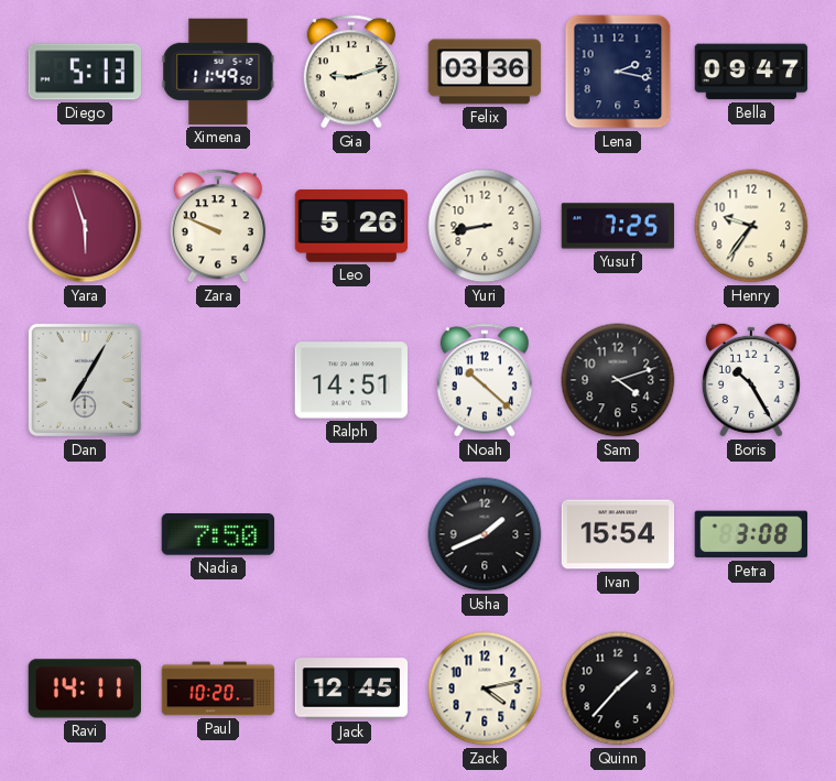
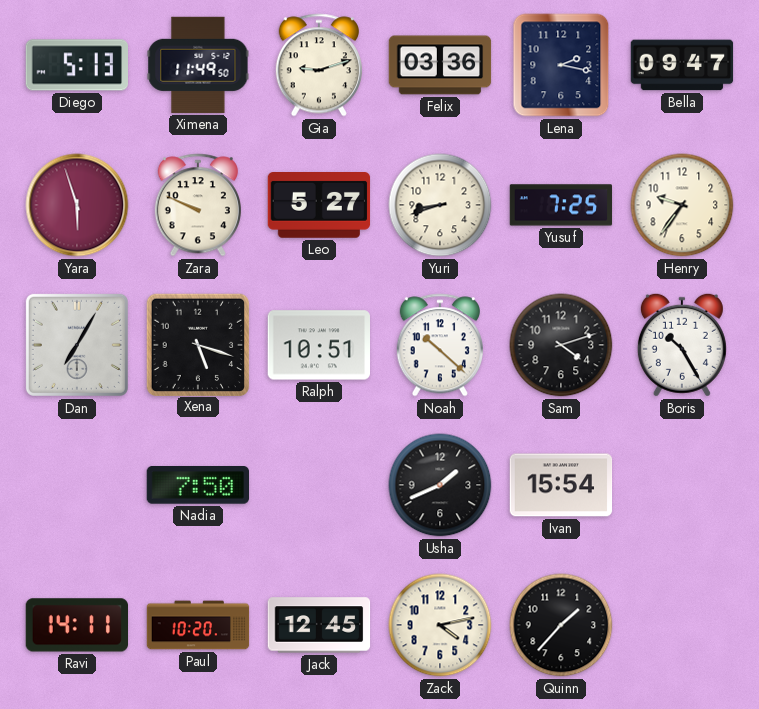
Leo: 5:26 -> 5:27
Yuri: 8:43 -> 8:42
Xena: none -> 5:18
Ralph: 14:51 -> 10:51
Petra: 3:08 -> none
